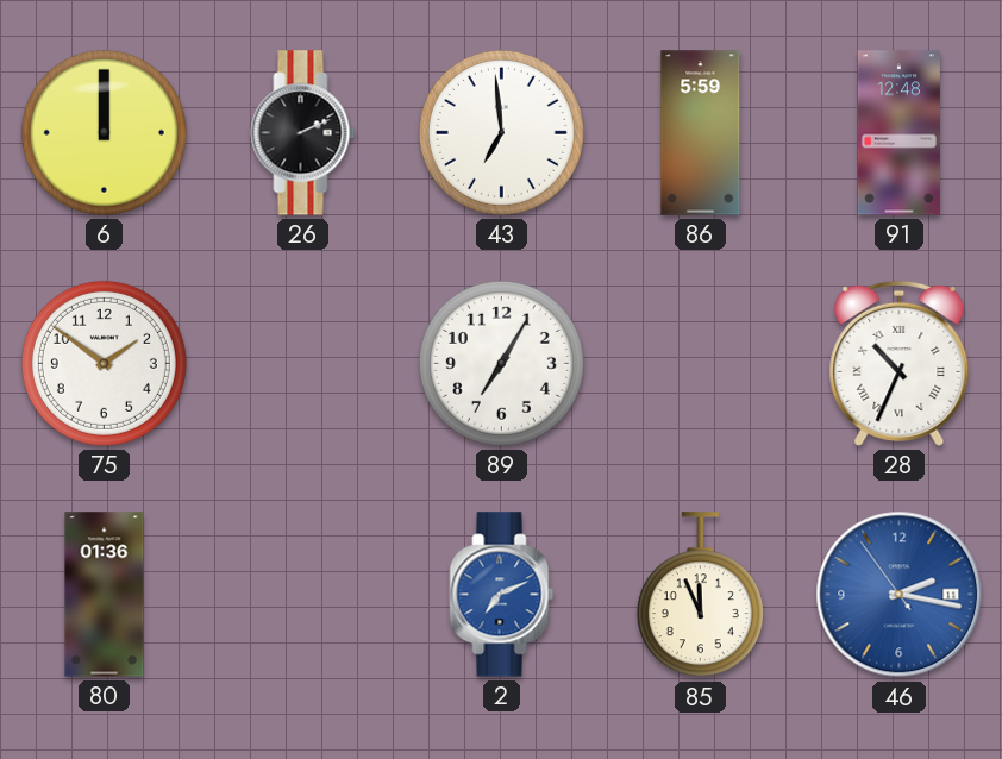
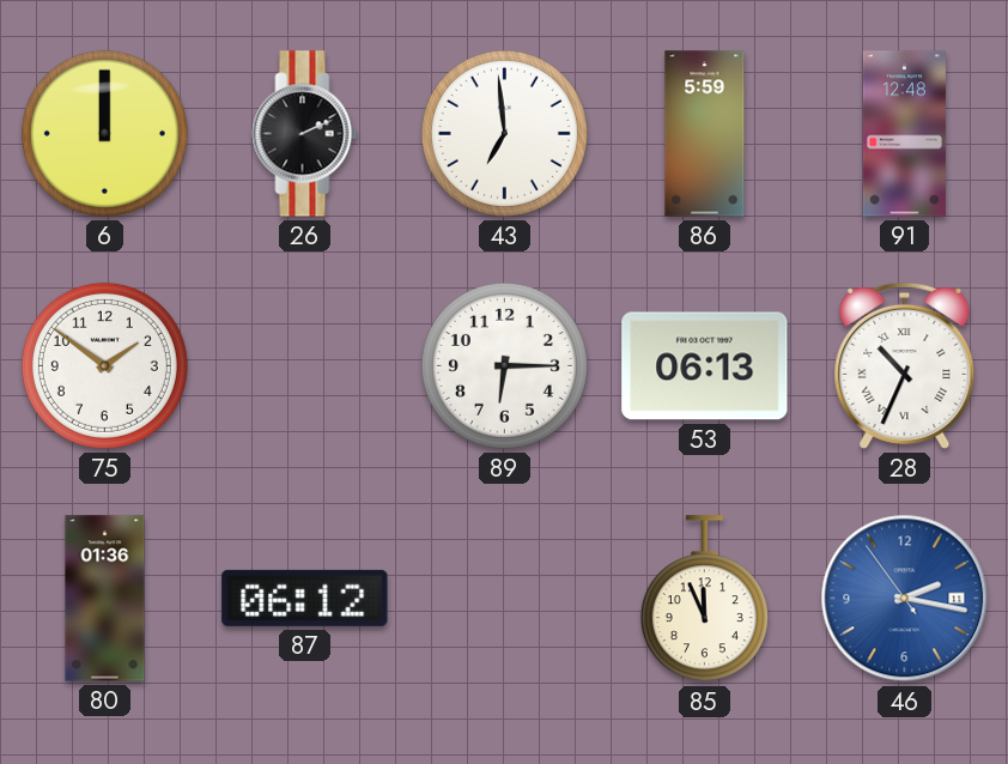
89: 7:05 -> 6:15
53: none -> 06:13
87: none -> 06:12
2: 7:11 -> none
